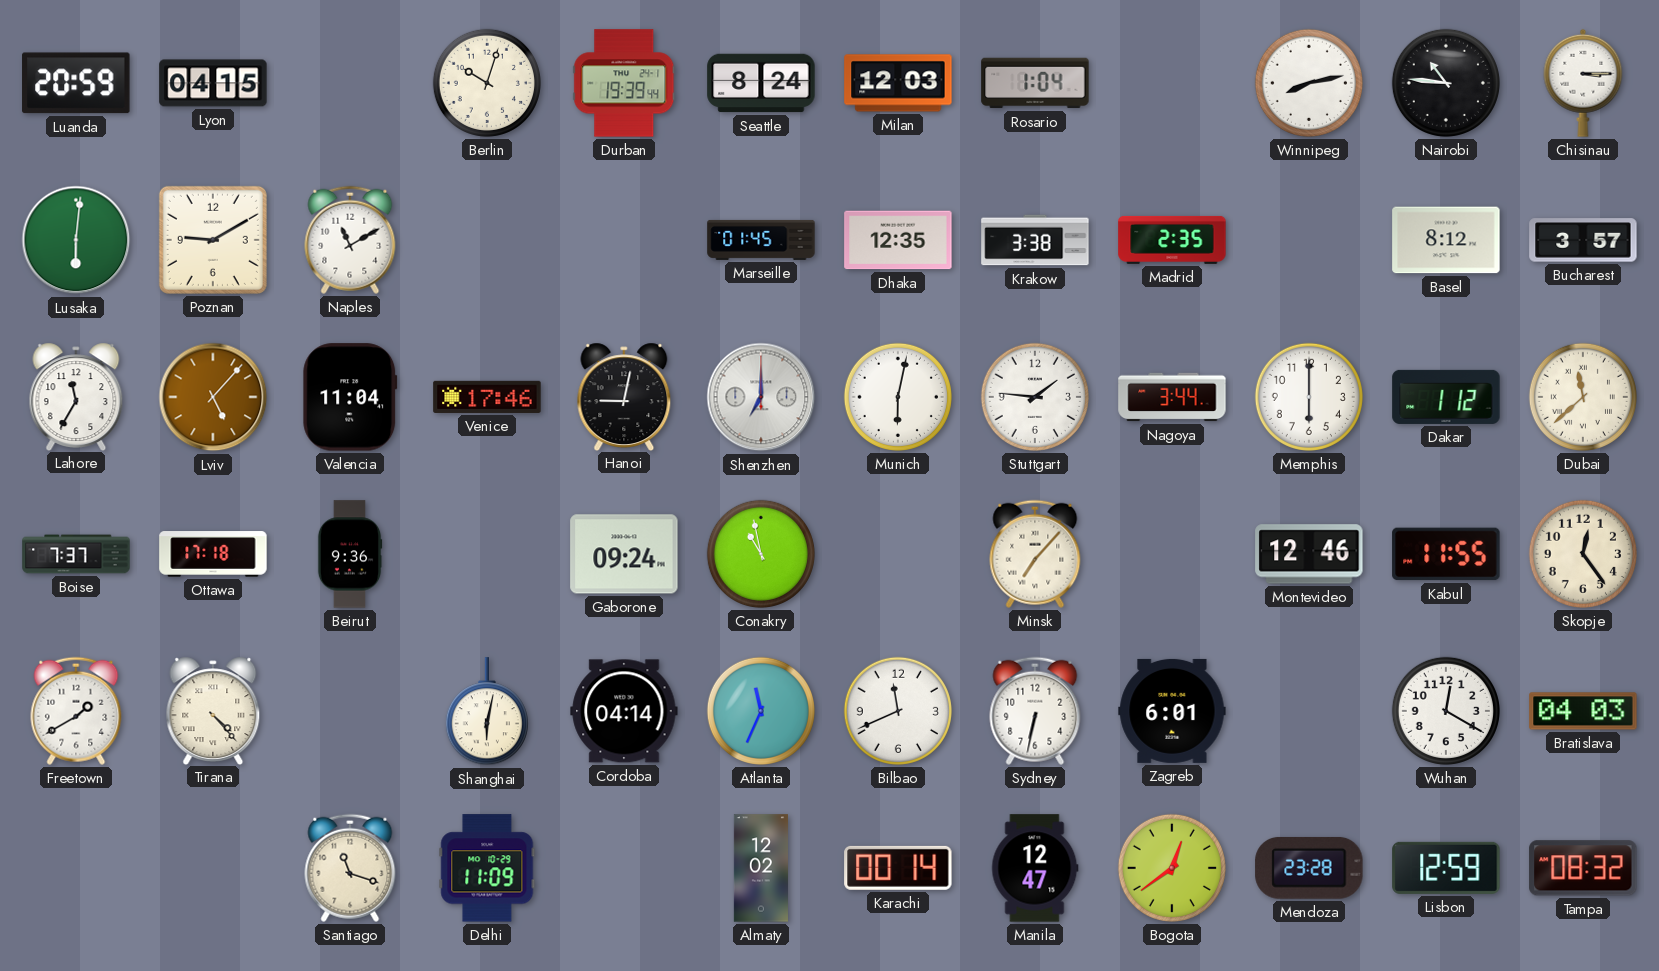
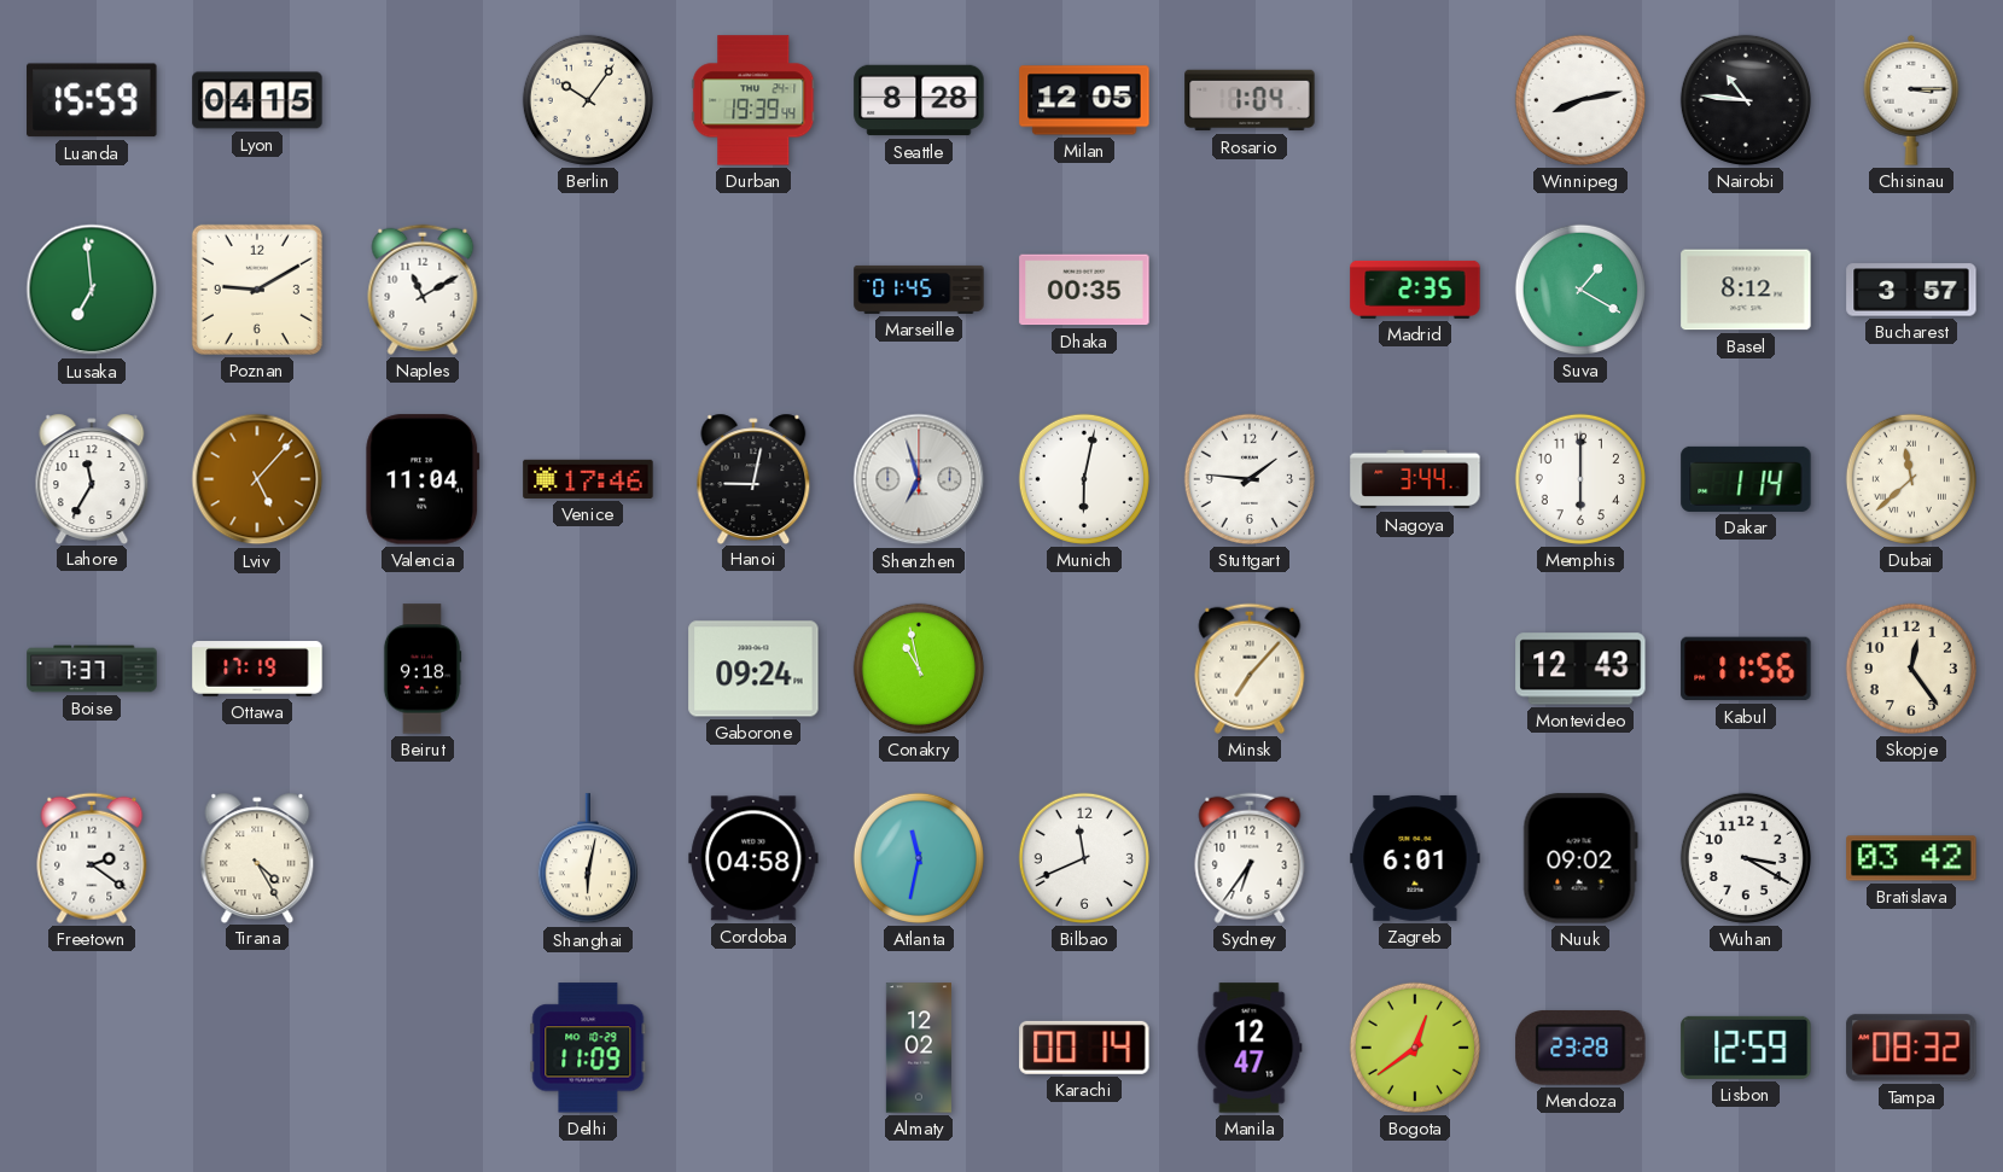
Luanda: 20:59 -> 15:59
Berlin: 10:03 -> 10:06
Seattle: 8:24 -> 8:28
Milan: 12:03 -> 12:05
Lusaka: 6:01 -> 6:59
Dhaka: 12:35 -> 00:35
Krakow: 3:38 -> none
Suva: none -> 1:20
Shenzhen: 7:00 -> 6:57
Dakar: 1:12 -> 1:14
Ottawa: 17:18 -> 17:19
Beirut: 9:36 -> 9:18
Montevideo: 12:46 -> 12:43
Kabul: 11:55 -> 11:56
Freetown: 1:40 -> 2:21
Tirana: 4:23 -> 4:25
Cordoba: 04:14 -> 04:58
Atlanta: 11:34 -> 11:32
Sydney: 6:32 -> 6:36
Nuuk: none -> 09:02
Wuhan: 12:20 -> 3:20
Bratislava: 04:03 -> 03:42
Santiago: 11:18 -> none
